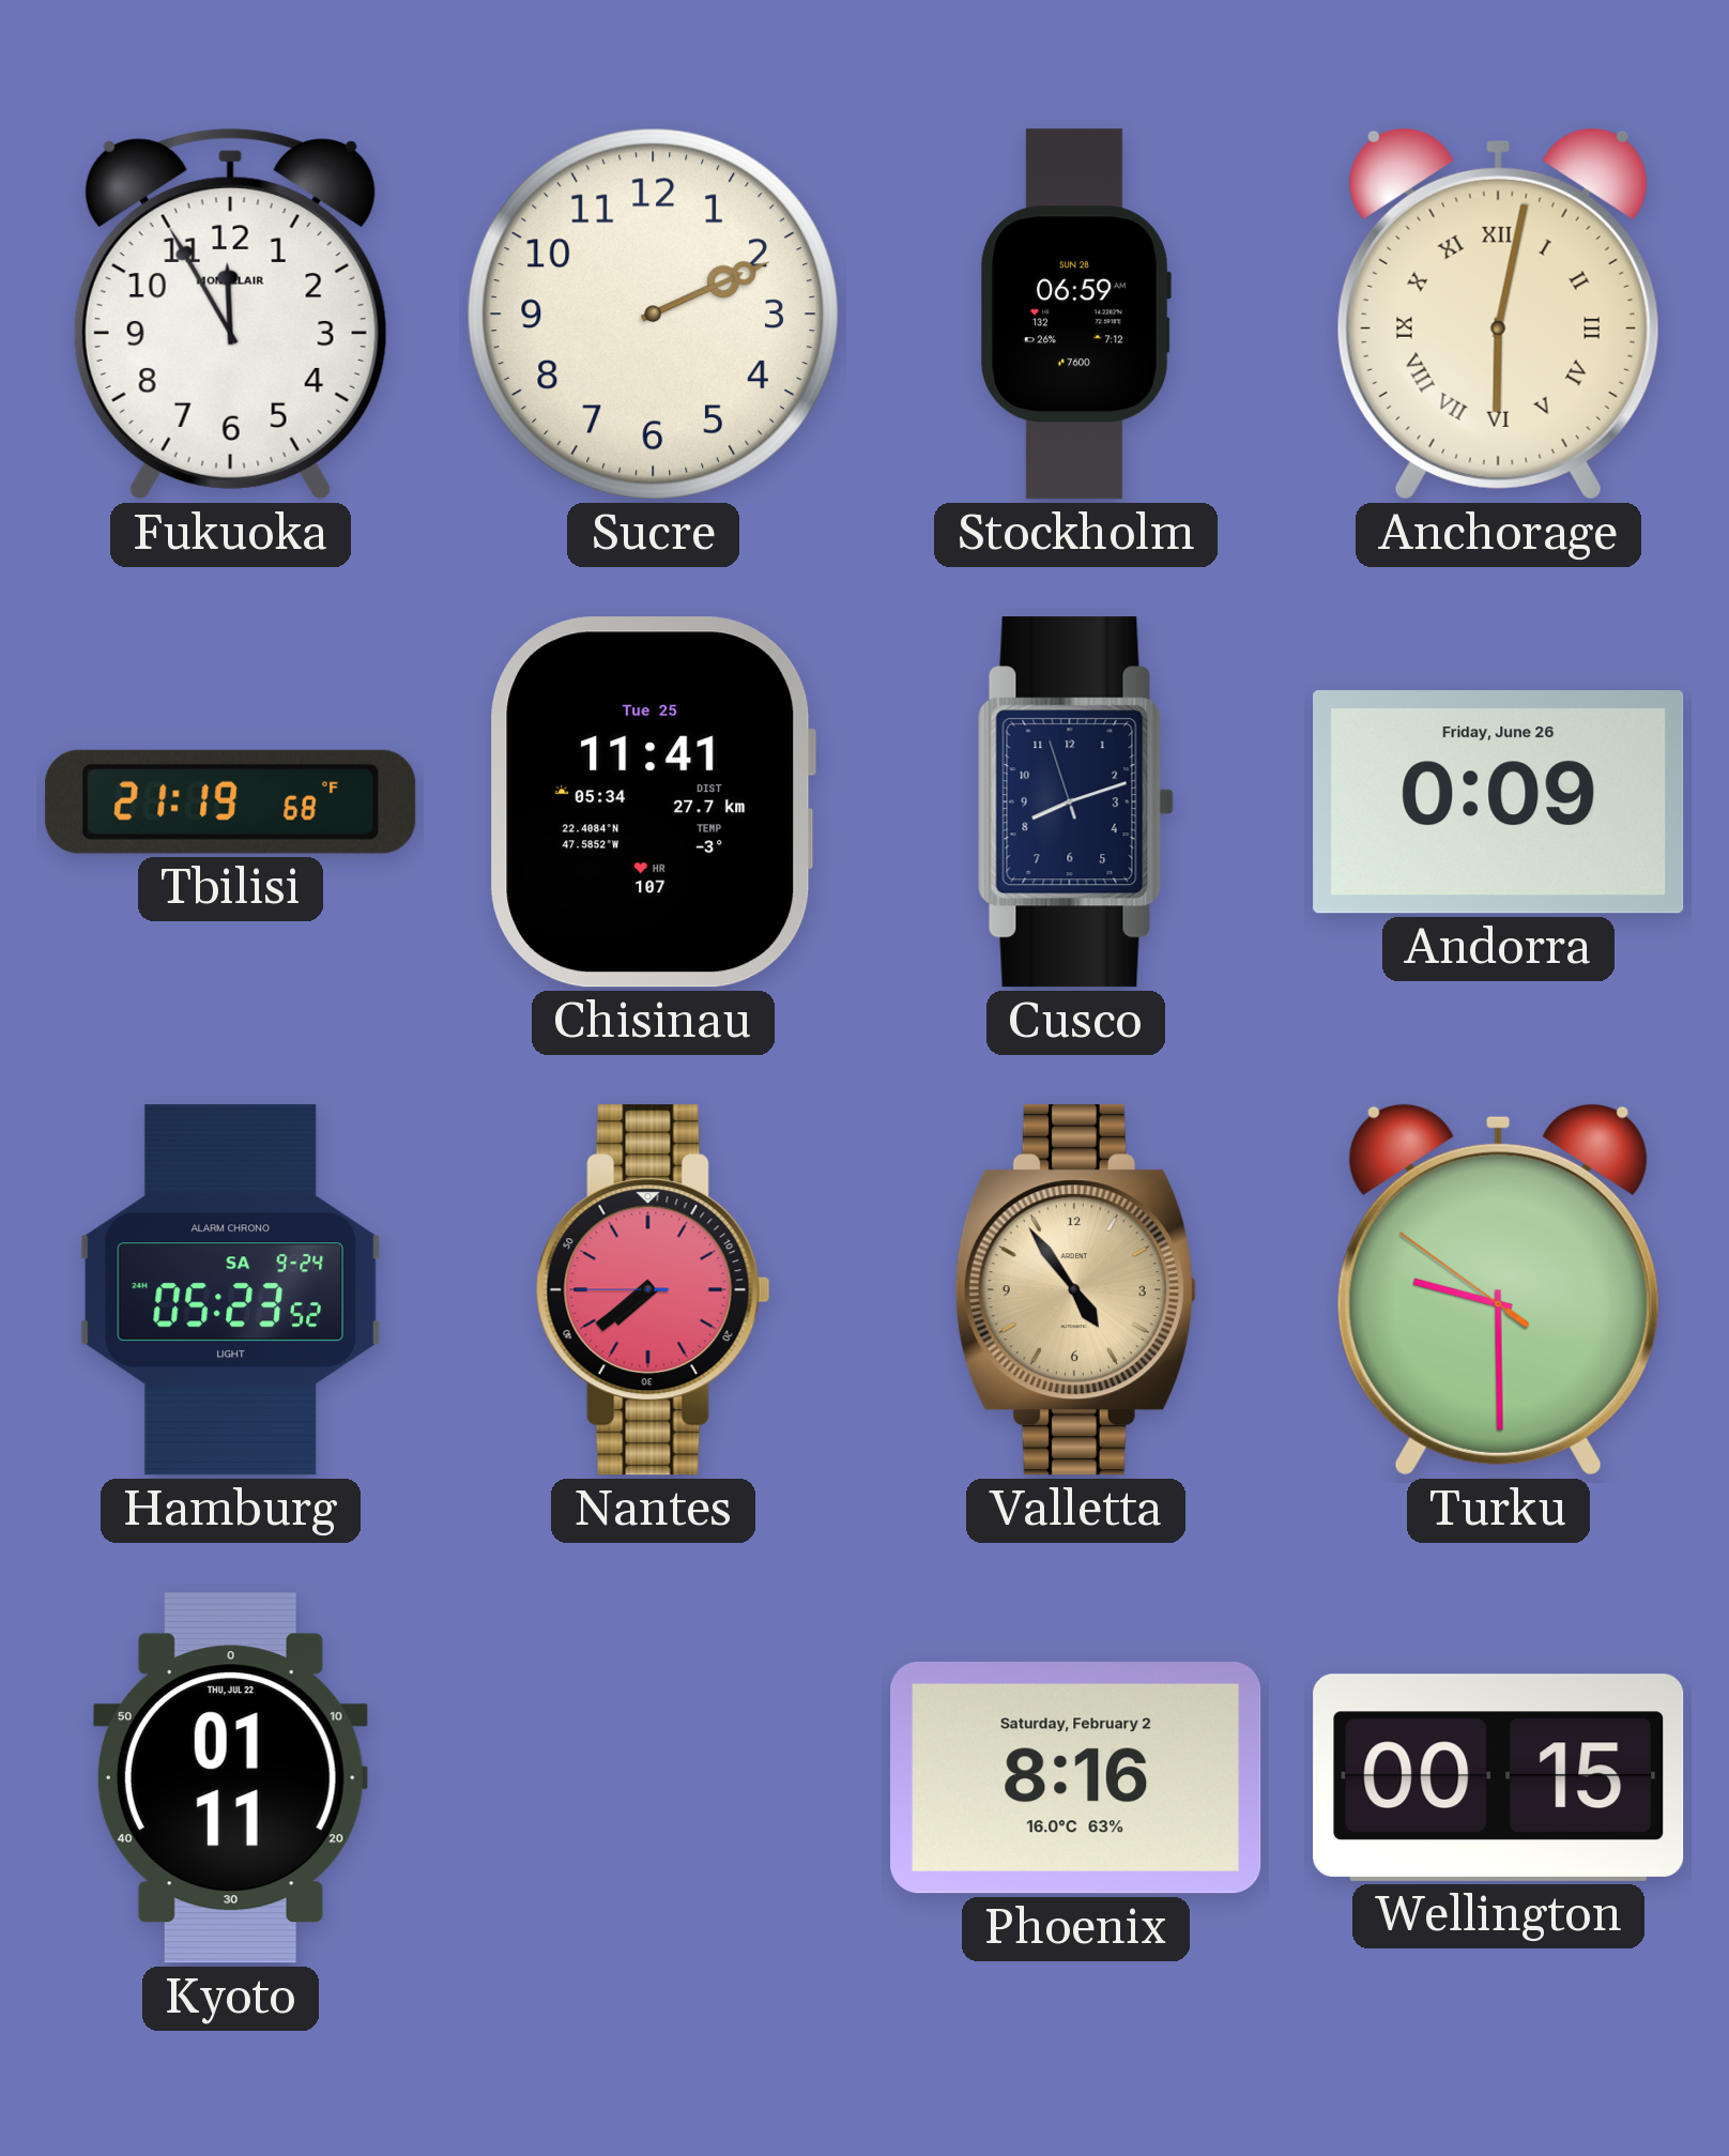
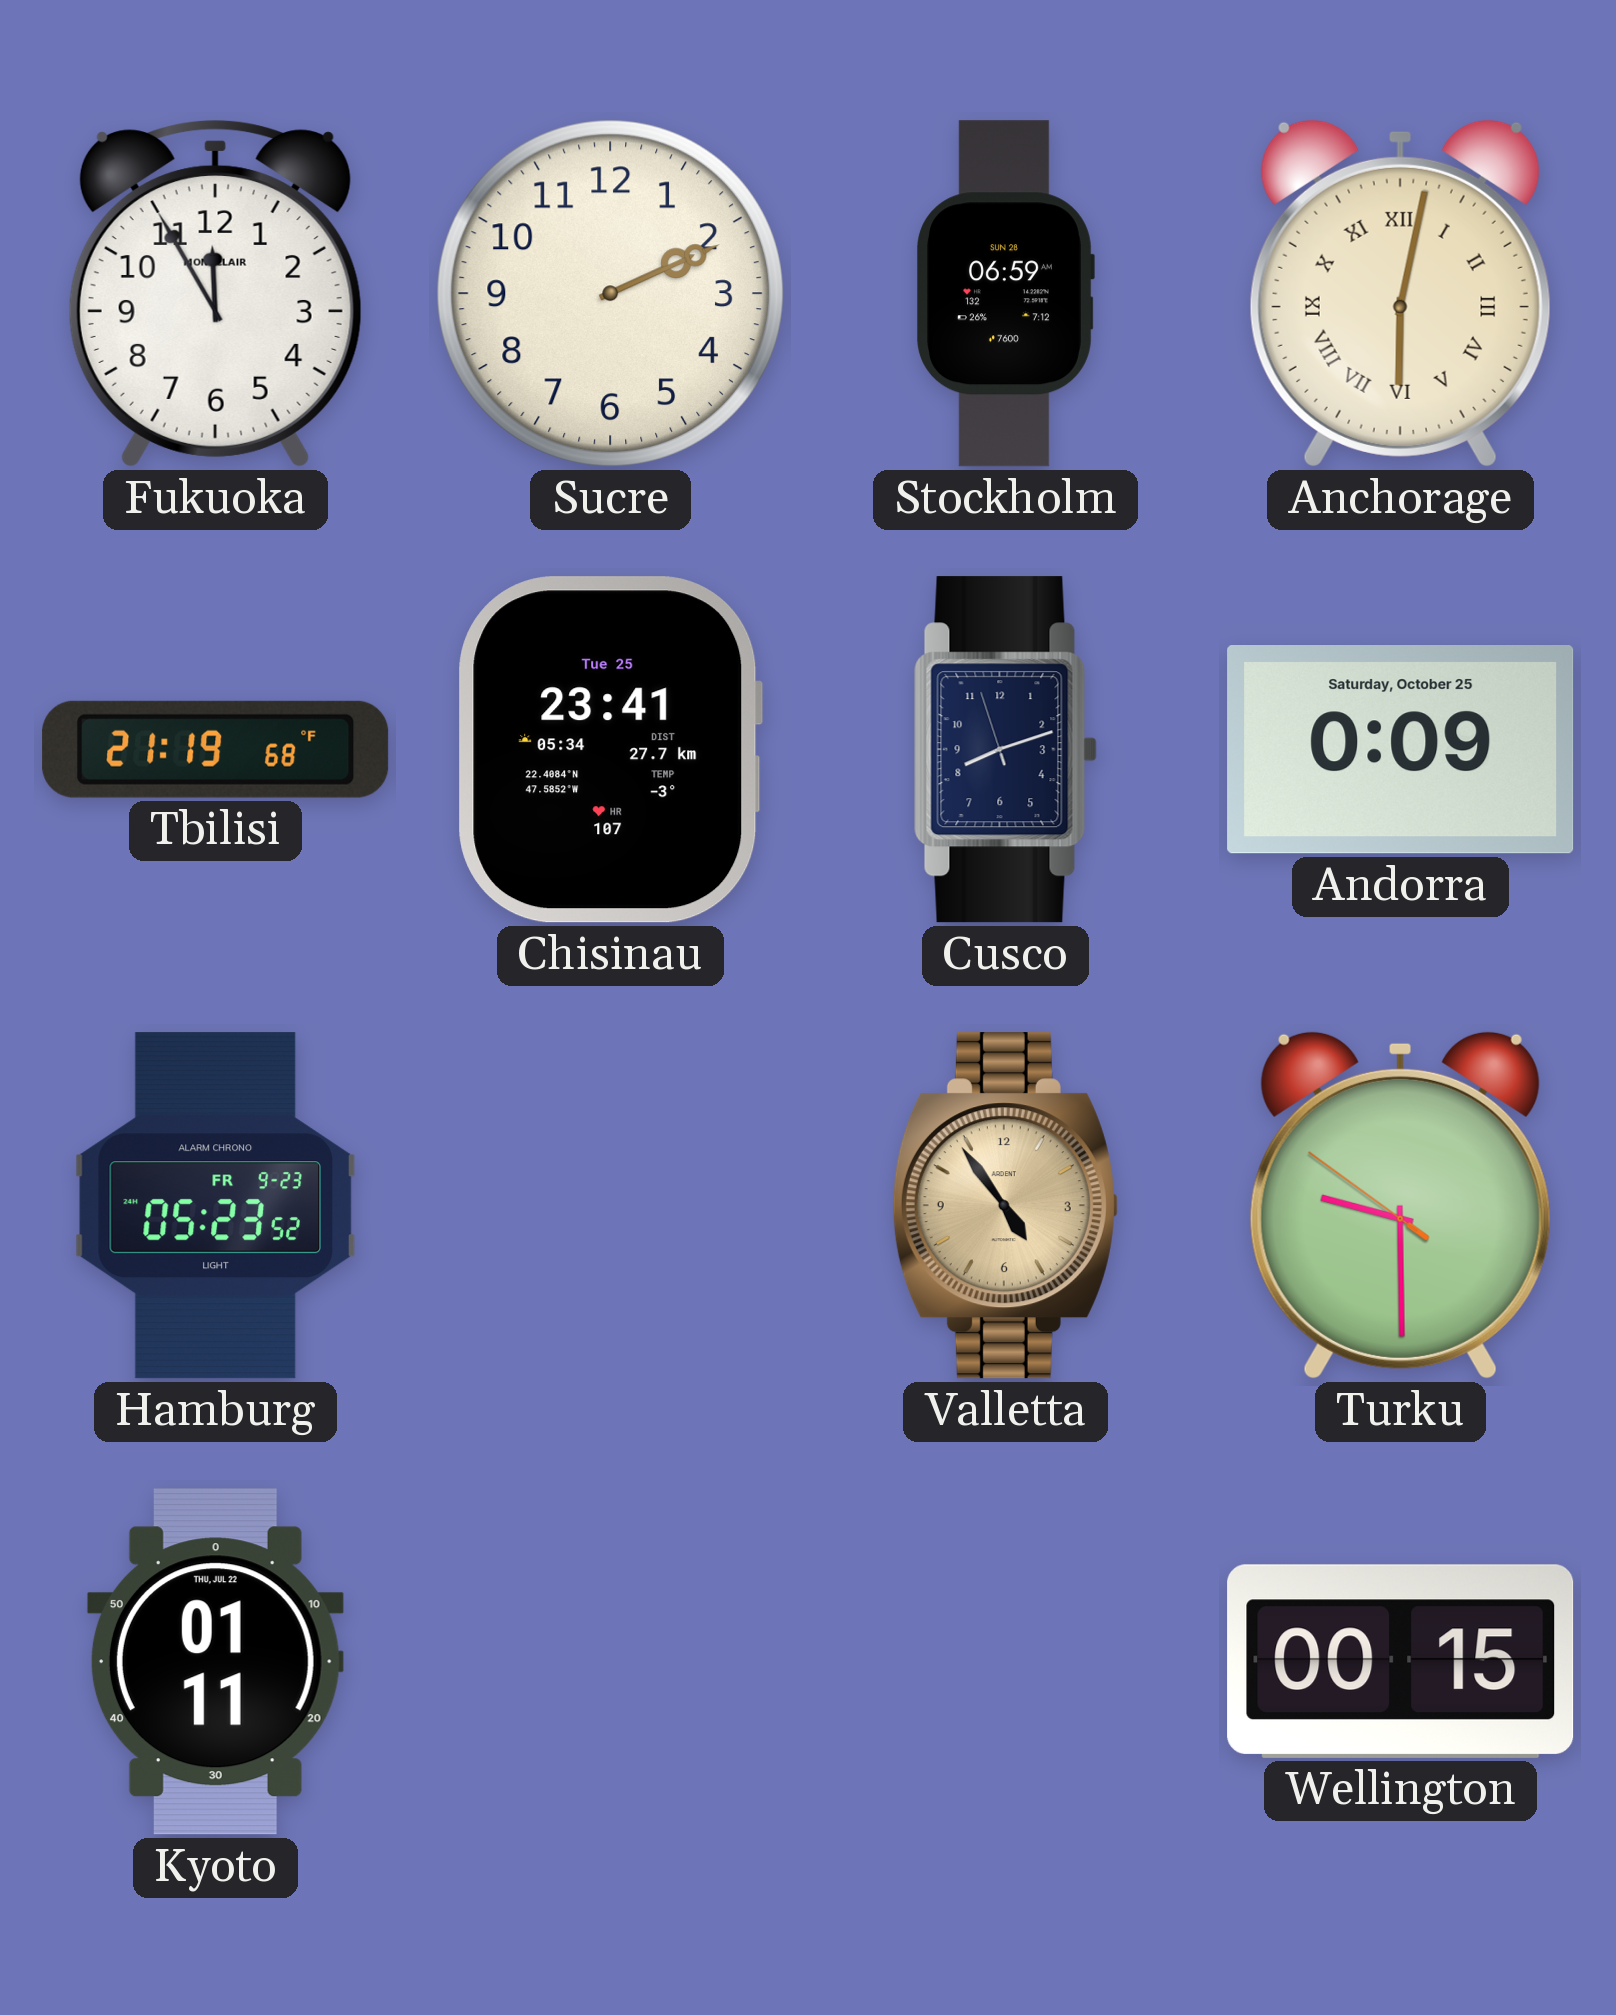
Chisinau: 11:41 -> 23:41
Andorra date: Friday, June 26 -> Saturday, October 25
Hamburg date: SA 9-24 -> FR 9-23
Nantes: 7:38 -> none
Phoenix: 8:16 -> none
